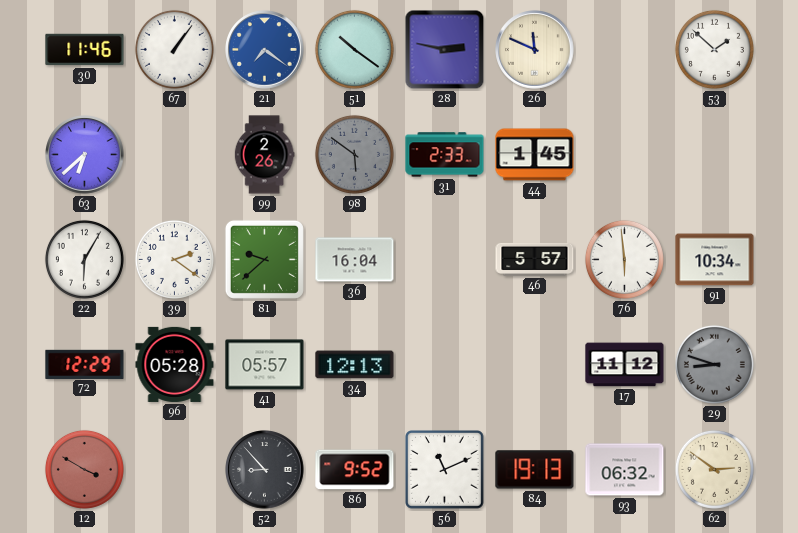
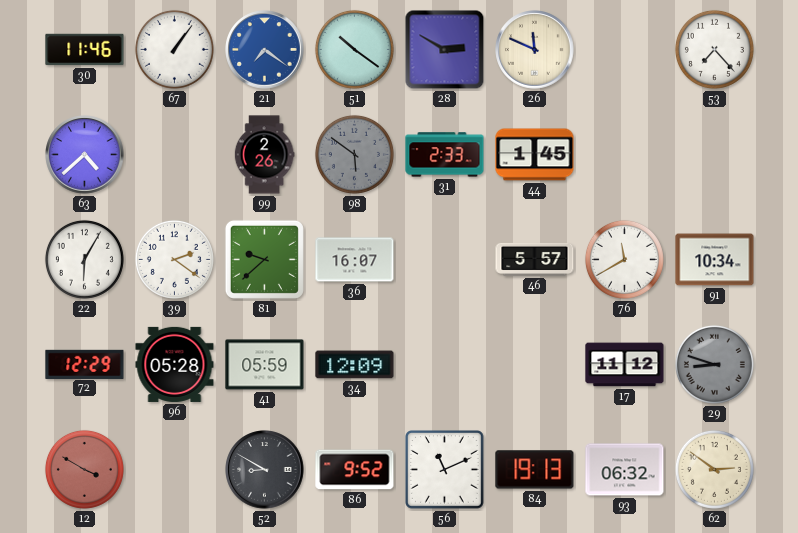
28: 2:47 -> 2:50
53: 1:52 -> 7:23
63: 6:38 -> 4:38
36: 16:04 -> 16:07
76: 5:59 -> 11:40
41: 05:57 -> 05:59
34: 12:13 -> 12:09
52: 8:53 -> 8:50
